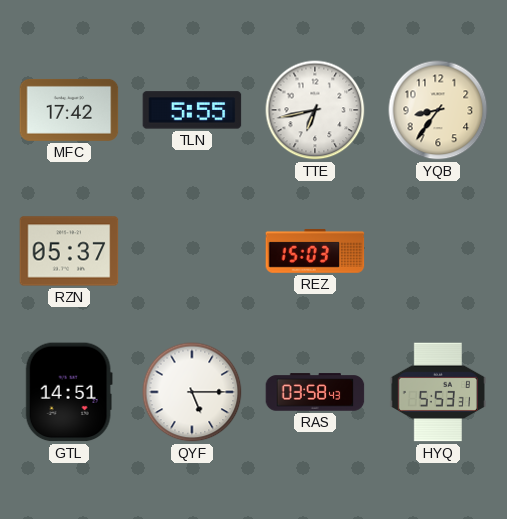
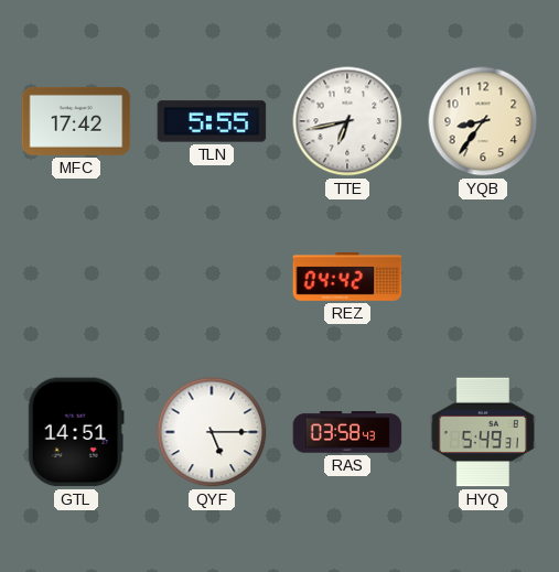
RZN: 05:37 -> none
REZ: 15:03 -> 04:42
HYQ: 5:53 -> 5:49
